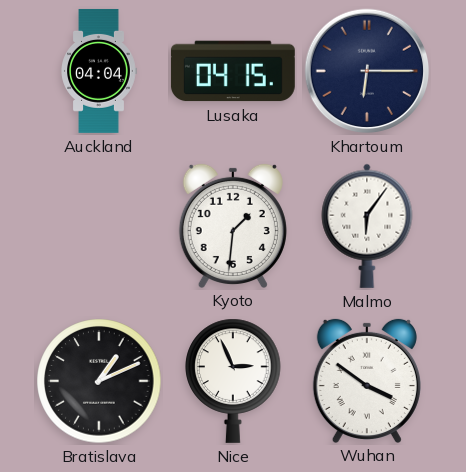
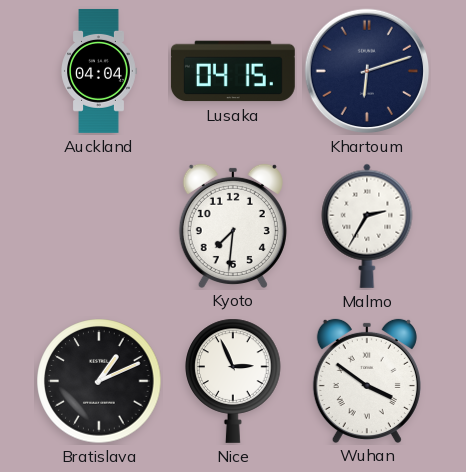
Khartoum: 6:15 -> 6:12
Kyoto: 1:31 -> 7:31
Malmo: 6:06 -> 2:35
